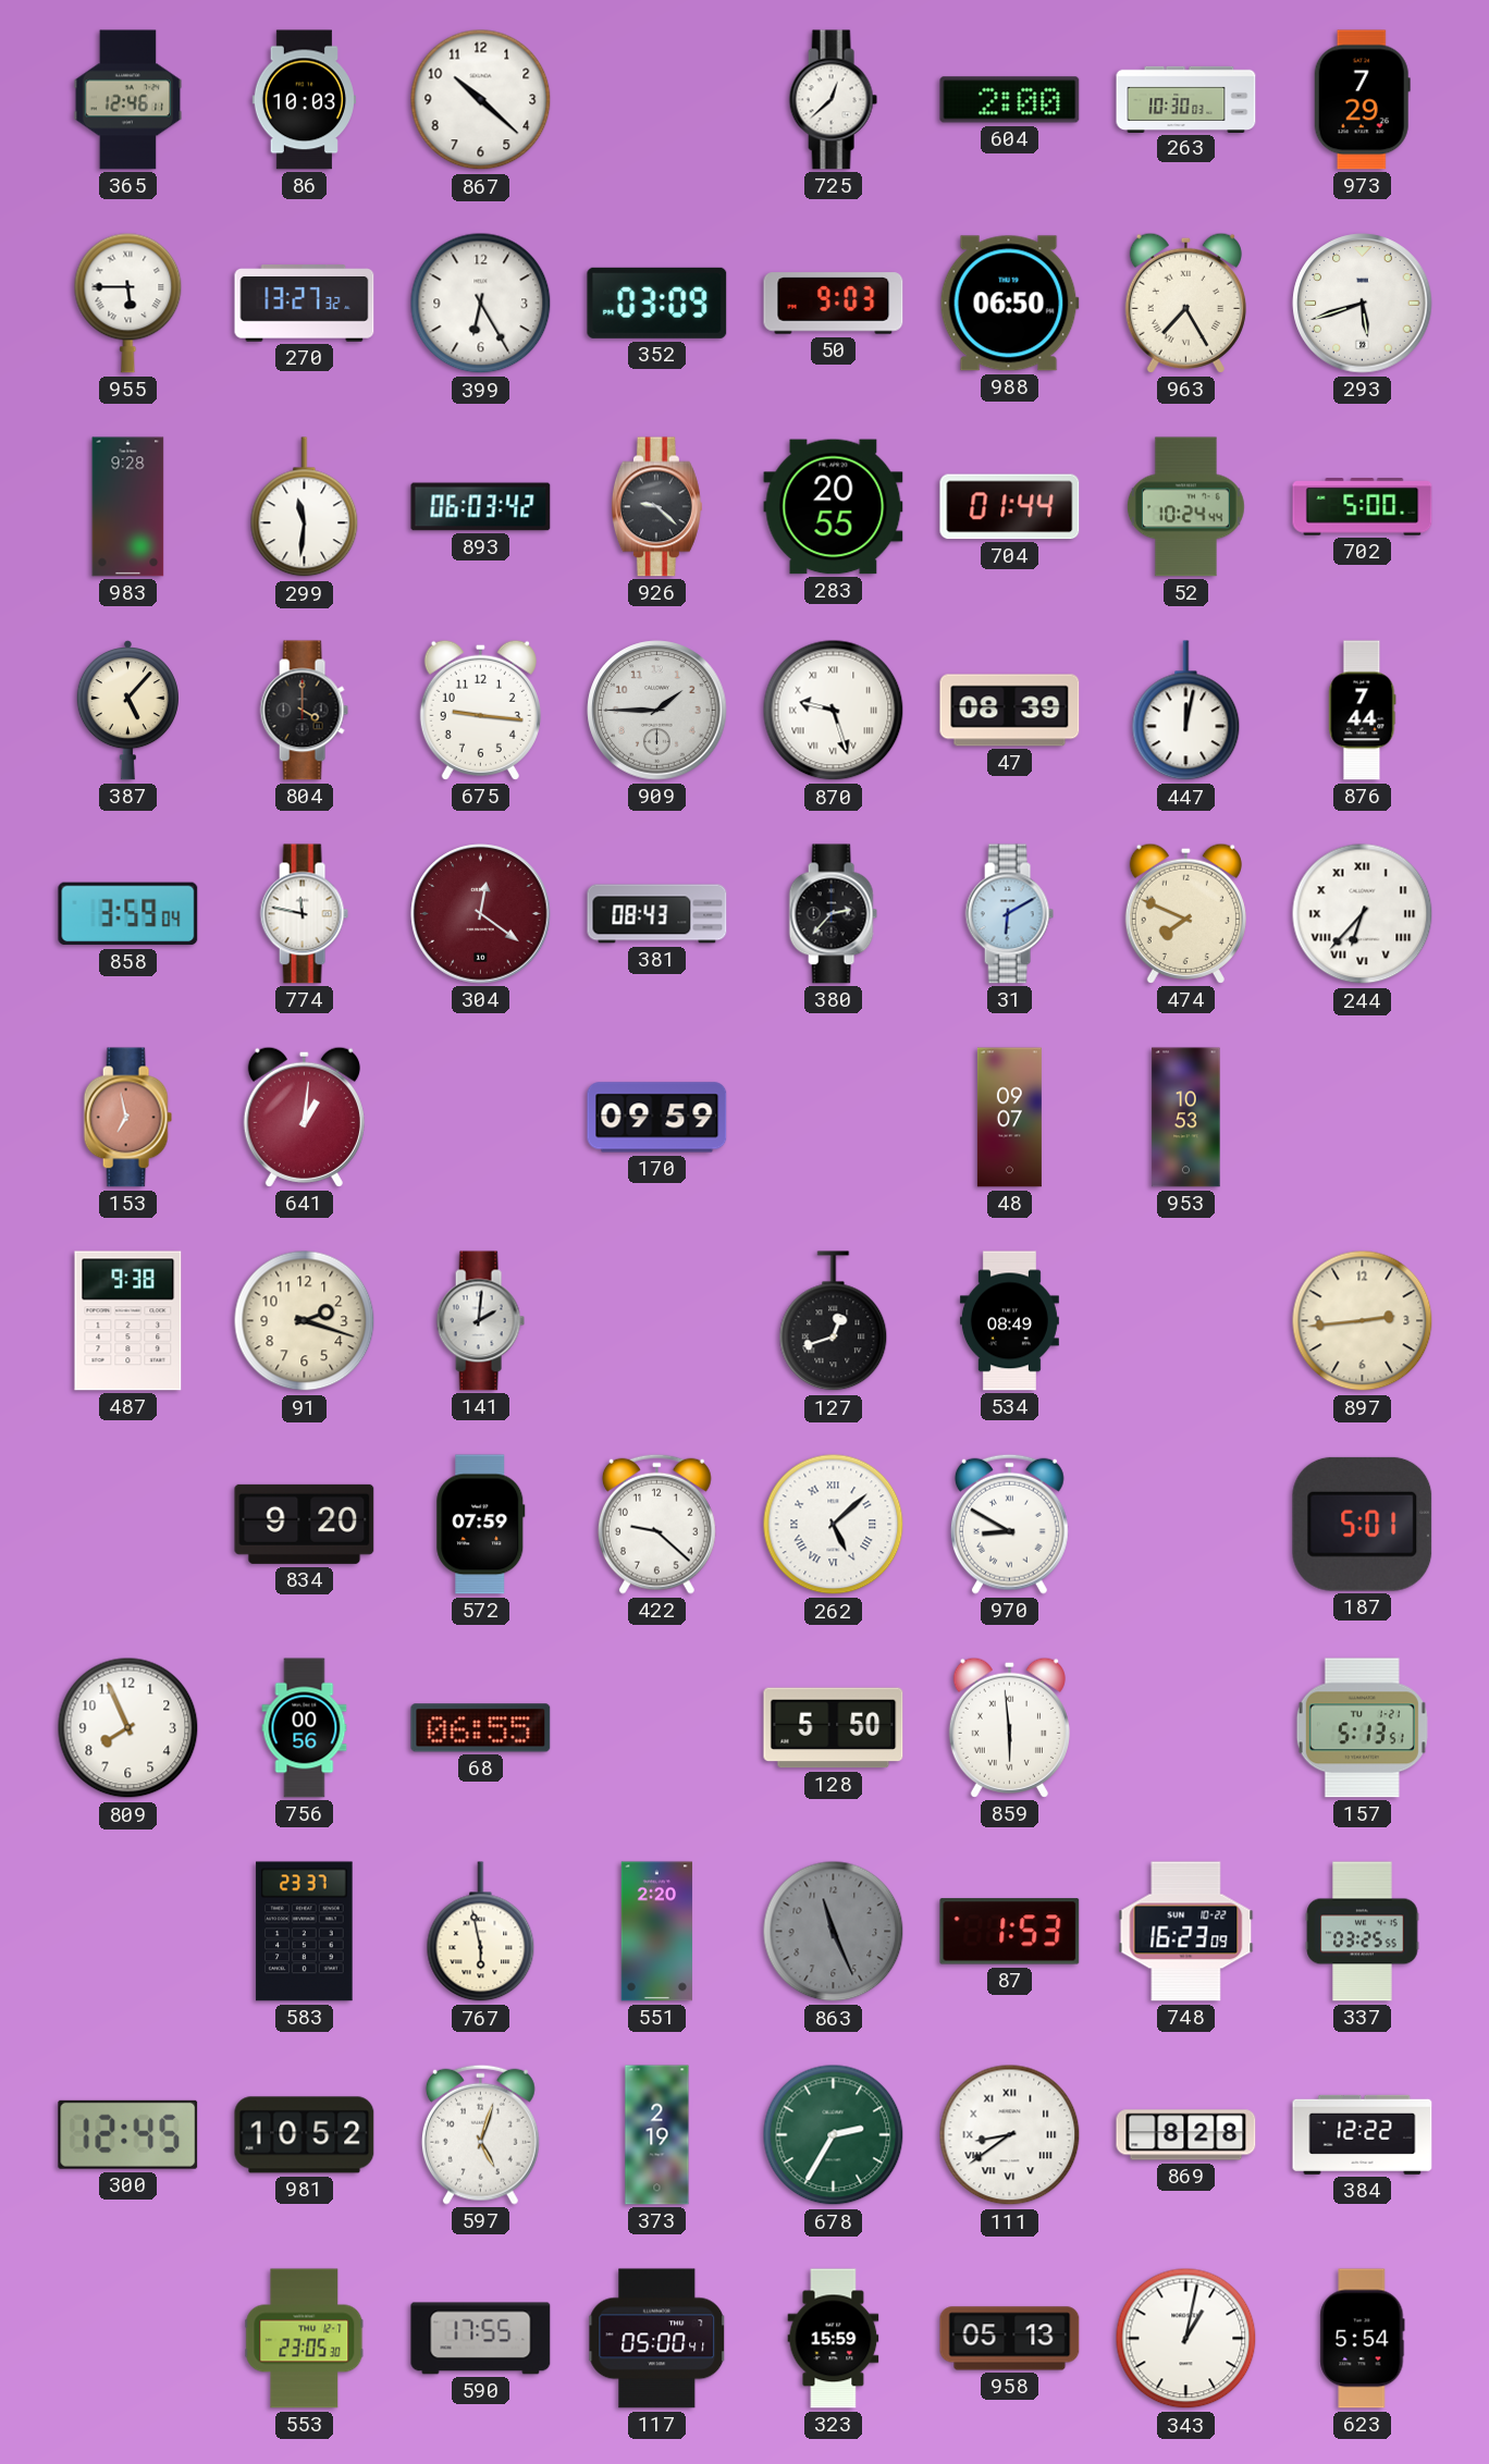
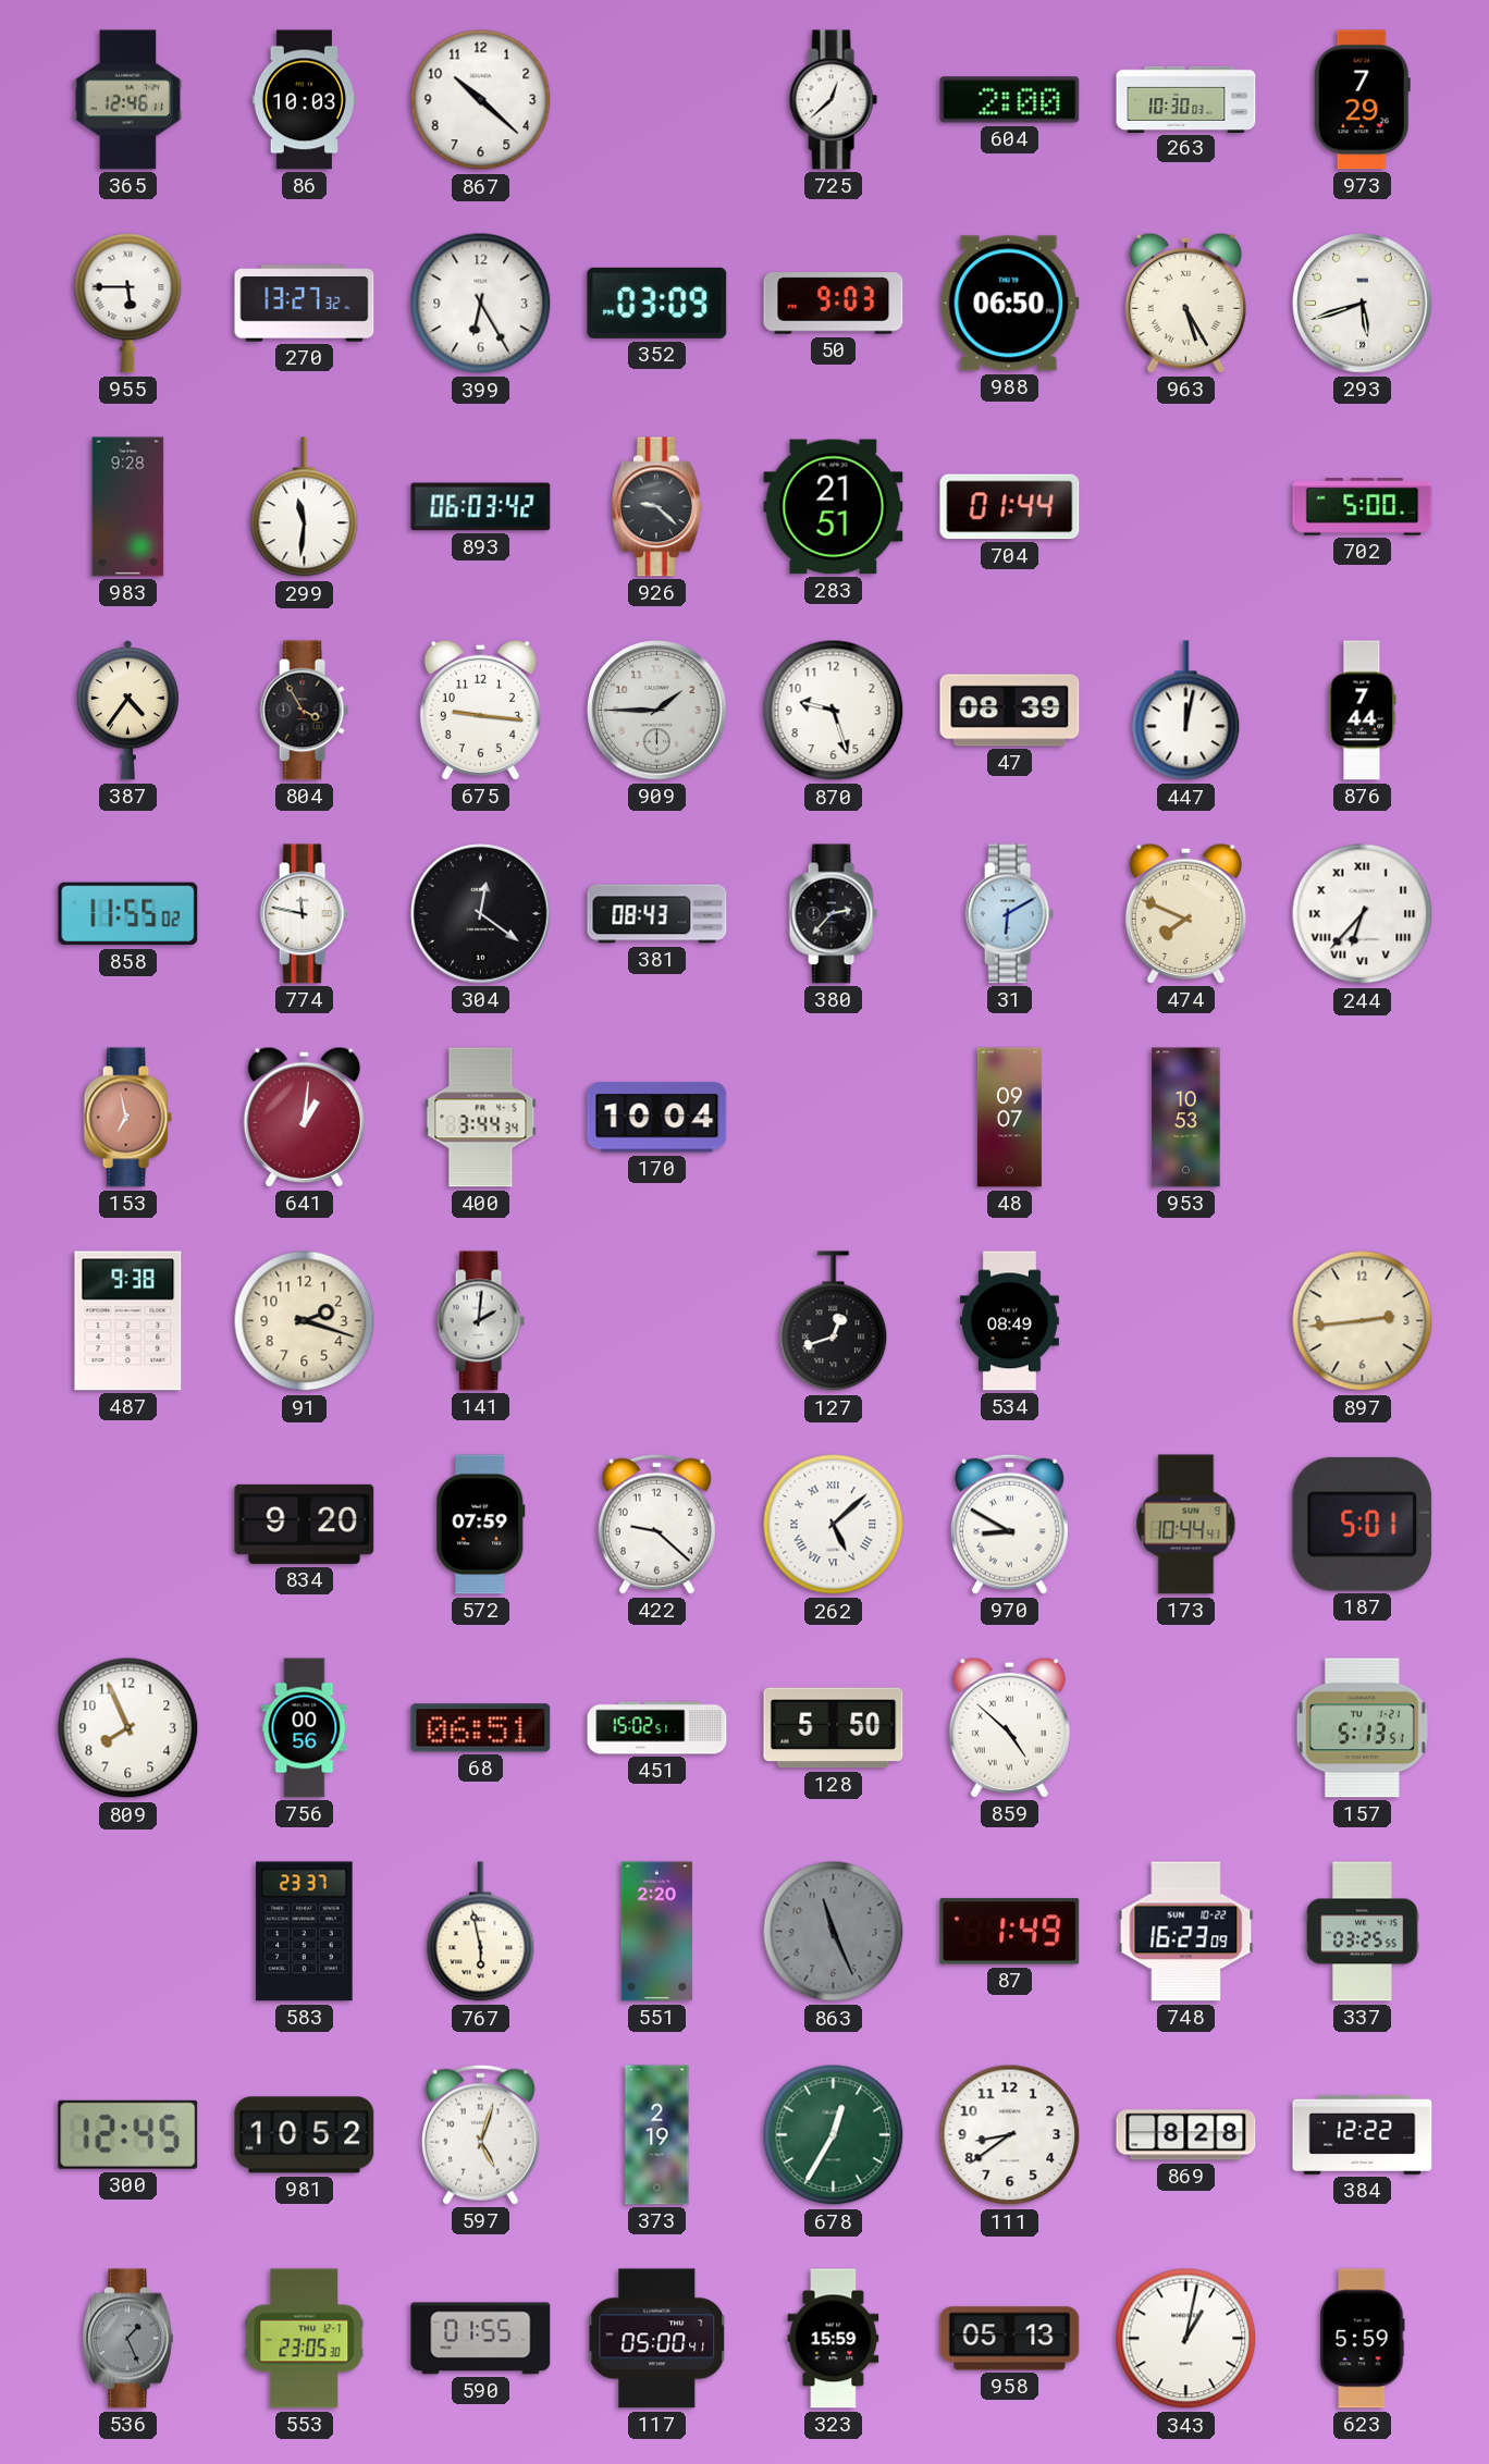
963: 7:25 -> 5:25
283: 20:55 -> 21:51
52: 10:24 -> none
387: 5:07 -> 4:36
804: 4:00 -> 3:55
870 numerals: Roman -> Arabic
858: 3:59 -> 11:55
304 dial: burgundy -> black
400: none -> 3:44
170: 09:59 -> 10:04
173: none -> 10:44
68: 06:55 -> 06:51
451: none -> 15:02
859: 5:59 -> 4:52
87: 1:53 -> 1:49
678: 2:35 -> 12:35
111 numerals: Roman -> Arabic
536: none -> 1:26
590: 17:55 -> 01:55
623: 5:54 -> 5:59
